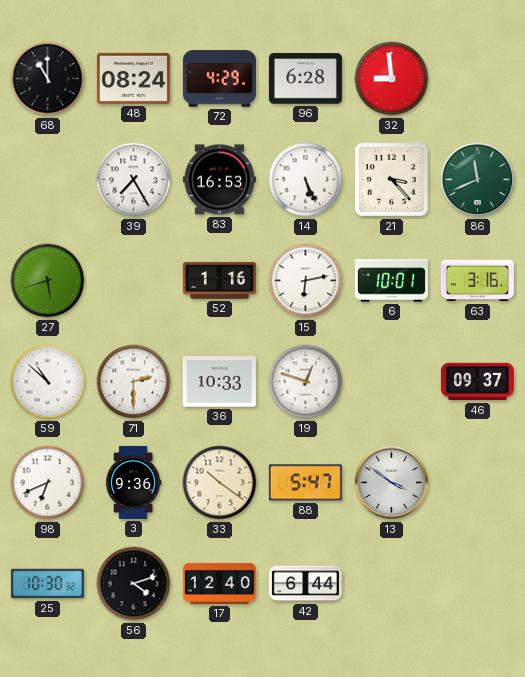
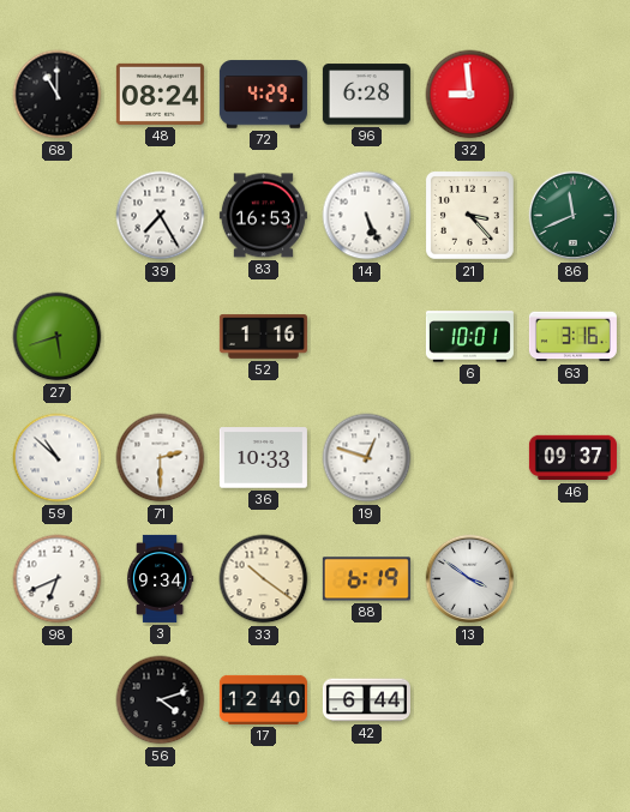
15: 6:13 -> none
3: 9:36 -> 9:34
88: 5:47 -> 6:19
25: 10:30 -> none
